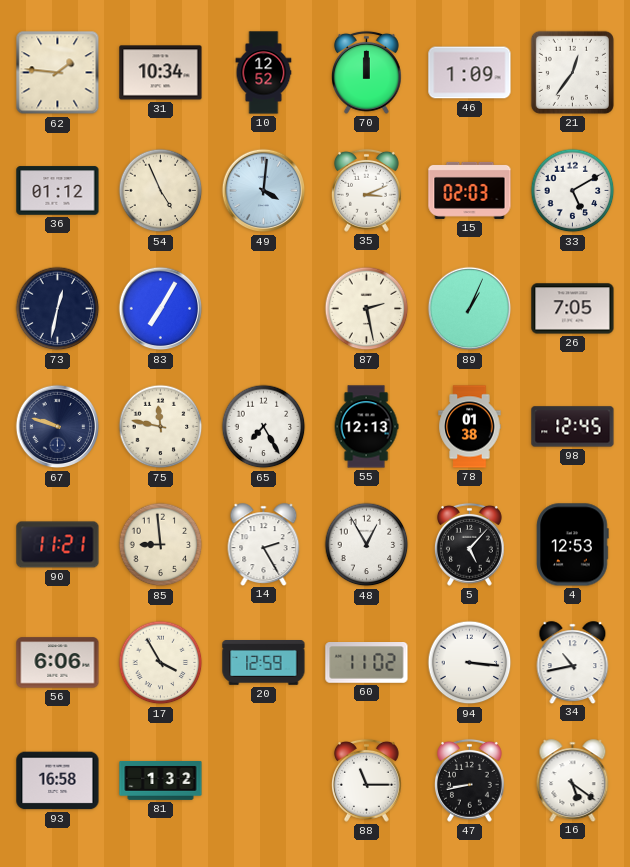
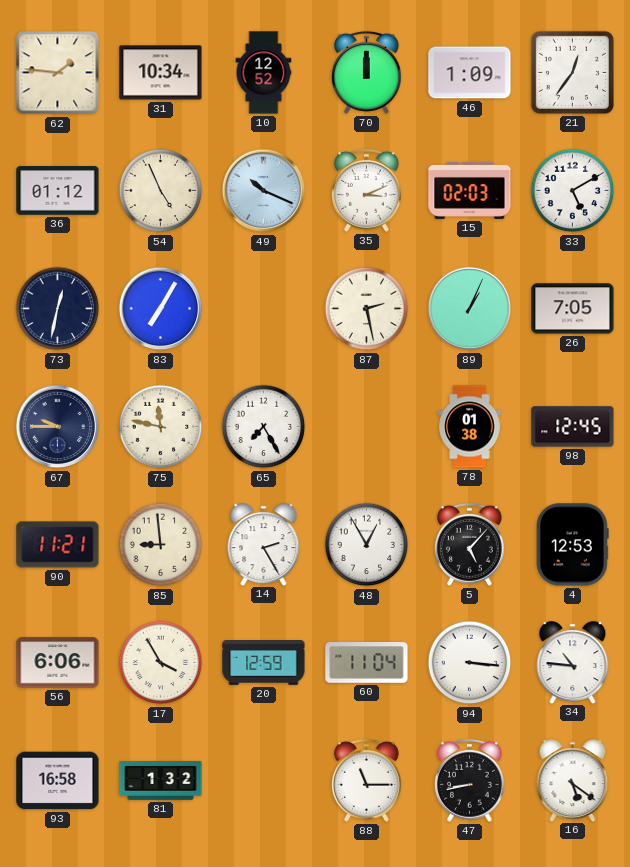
49: 4:01 -> 10:19
67: 9:48 -> 9:45
55: 12:13 -> none
60: 11:02 -> 11:04
34: 10:43 -> 10:46
